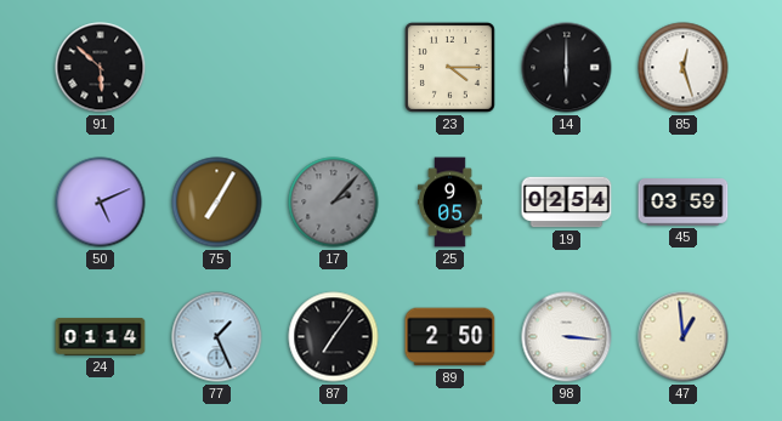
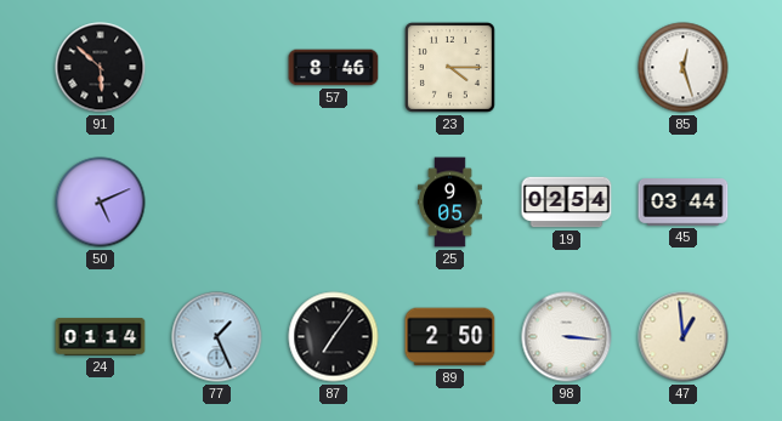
57: none -> 8:46
14: 6:00 -> none
75: 7:05 -> none
17: 2:07 -> none
45: 03:59 -> 03:44
